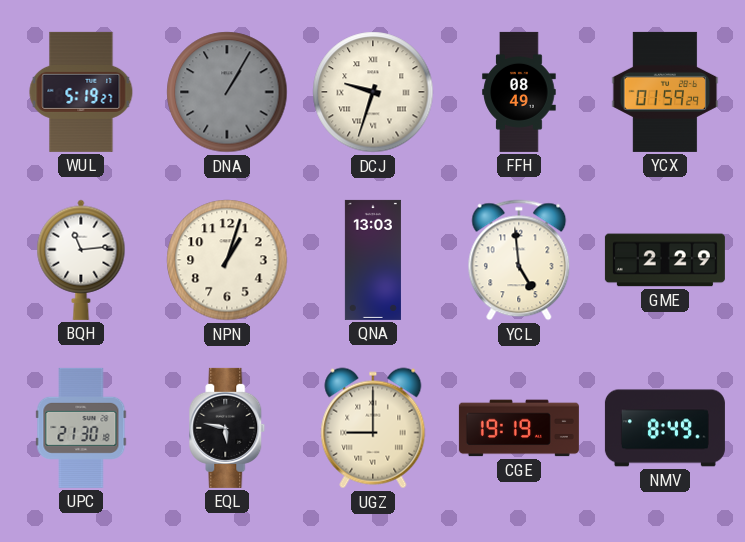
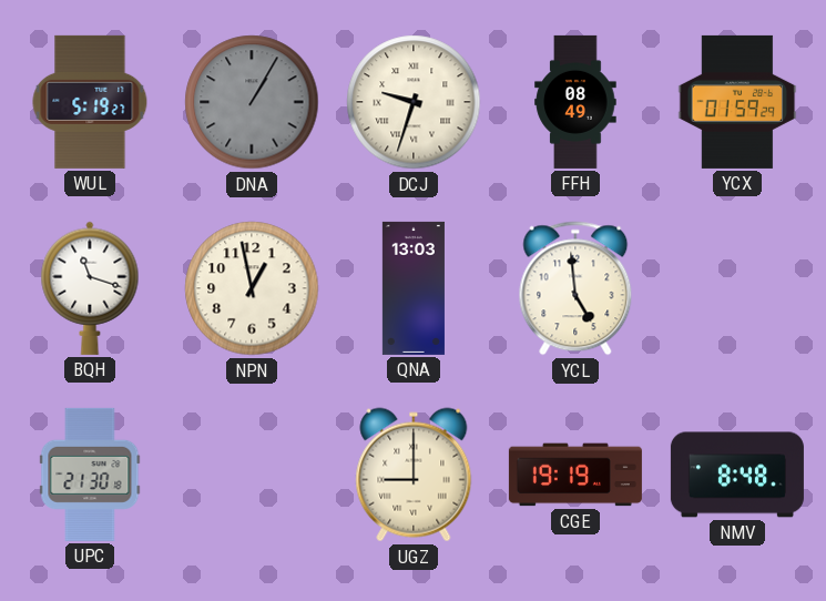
BQH: 11:14 -> 11:18
NPN: 1:03 -> 12:58
GME: 2:29 -> none
EQL: 5:47 -> none
NMV: 8:49 -> 8:48
